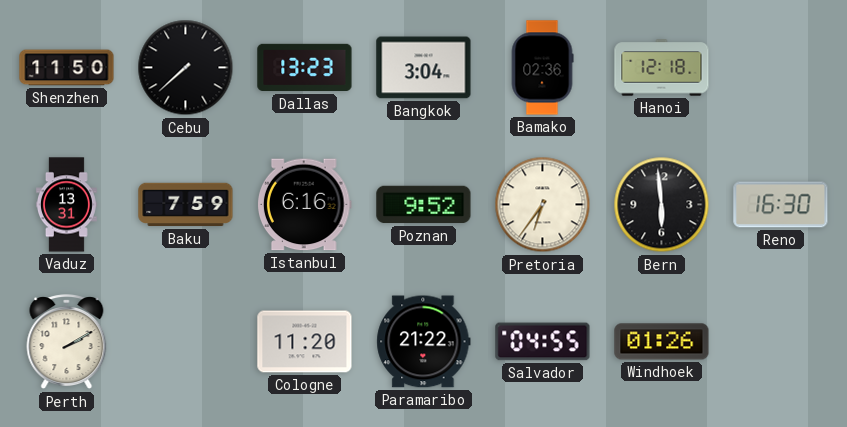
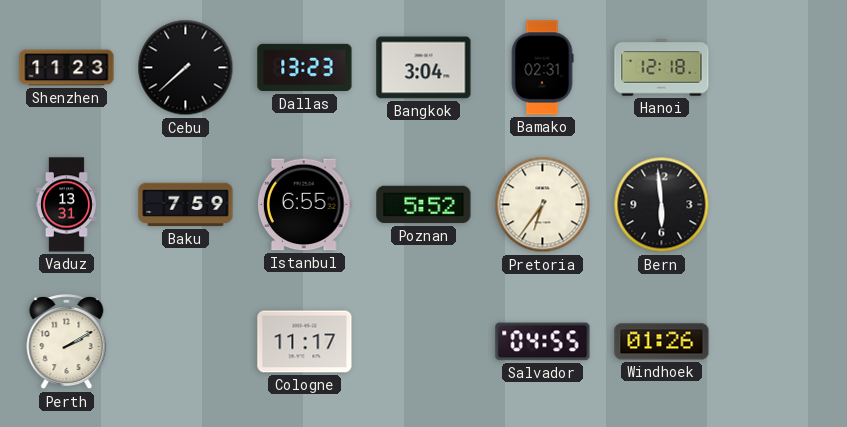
Shenzhen: 11:50 -> 11:23
Bamako: 02:36 -> 02:31
Istanbul: 6:16 -> 6:55
Poznan: 9:52 -> 5:52
Reno: 16:30 -> none
Cologne: 11:20 -> 11:17
Paramaribo: 21:22 -> none
